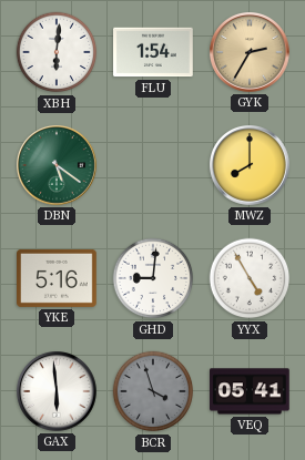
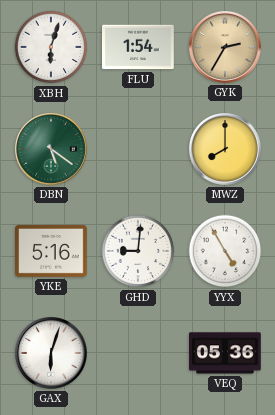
XBH: 6:01 -> 6:03
GAX: 5:59 -> 6:03
BCR: 3:57 -> none
VEQ: 05:41 -> 05:36
